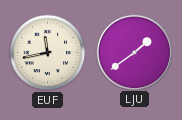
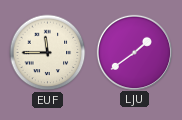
EUF: 11:43 -> 11:45
